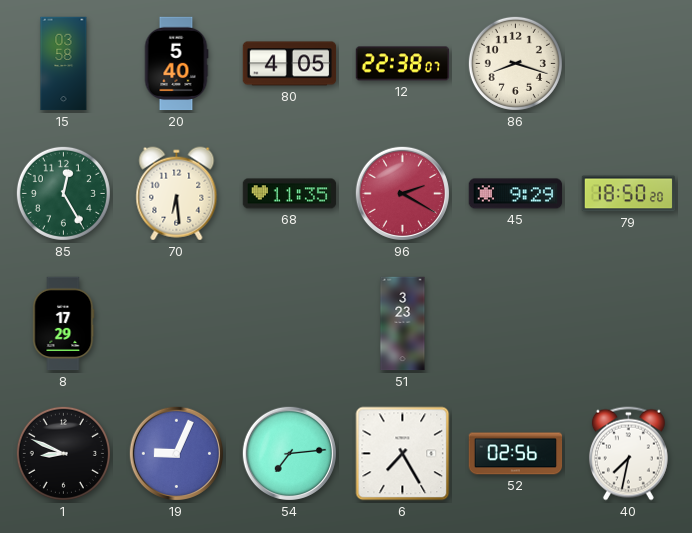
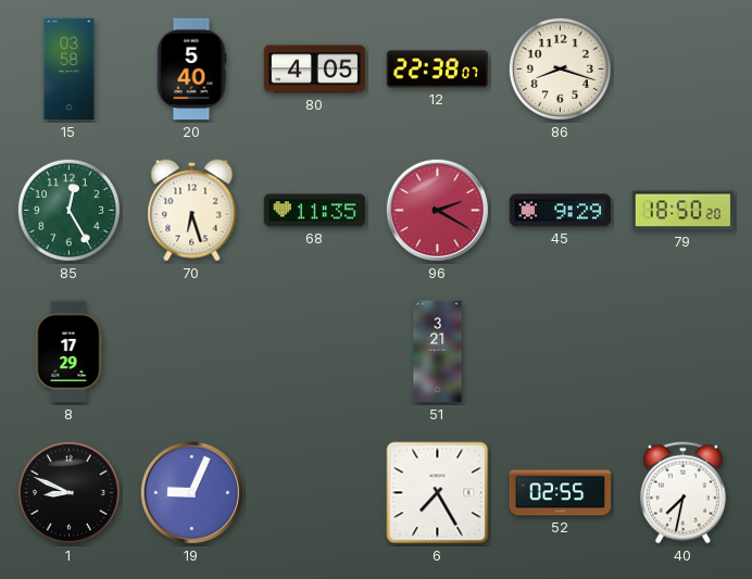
70: 6:29 -> 6:27
51: 3:23 -> 3:21
54: 7:14 -> none
52: 02:56 -> 02:55
